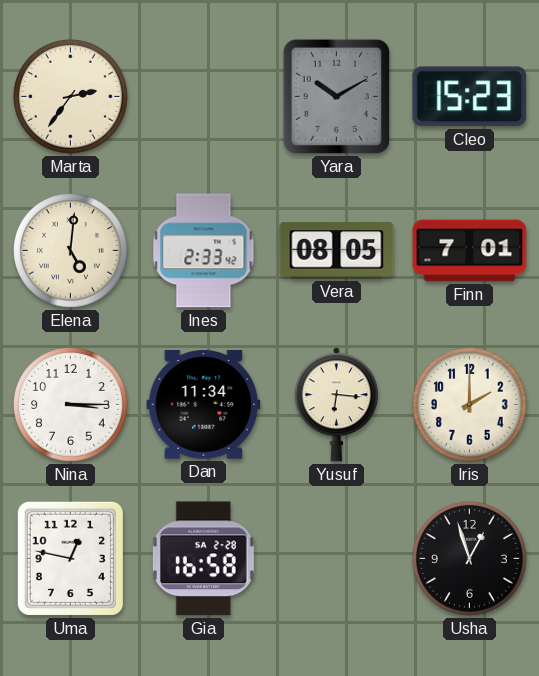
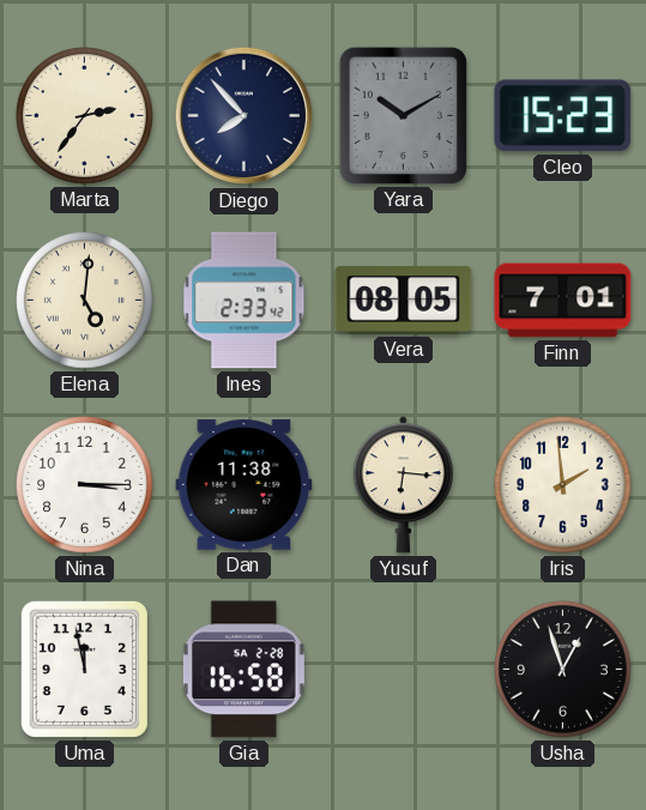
Diego: none -> 7:53
Dan: 11:34 -> 11:38
Iris: 2:00 -> 1:59
Uma: 12:47 -> 11:58
